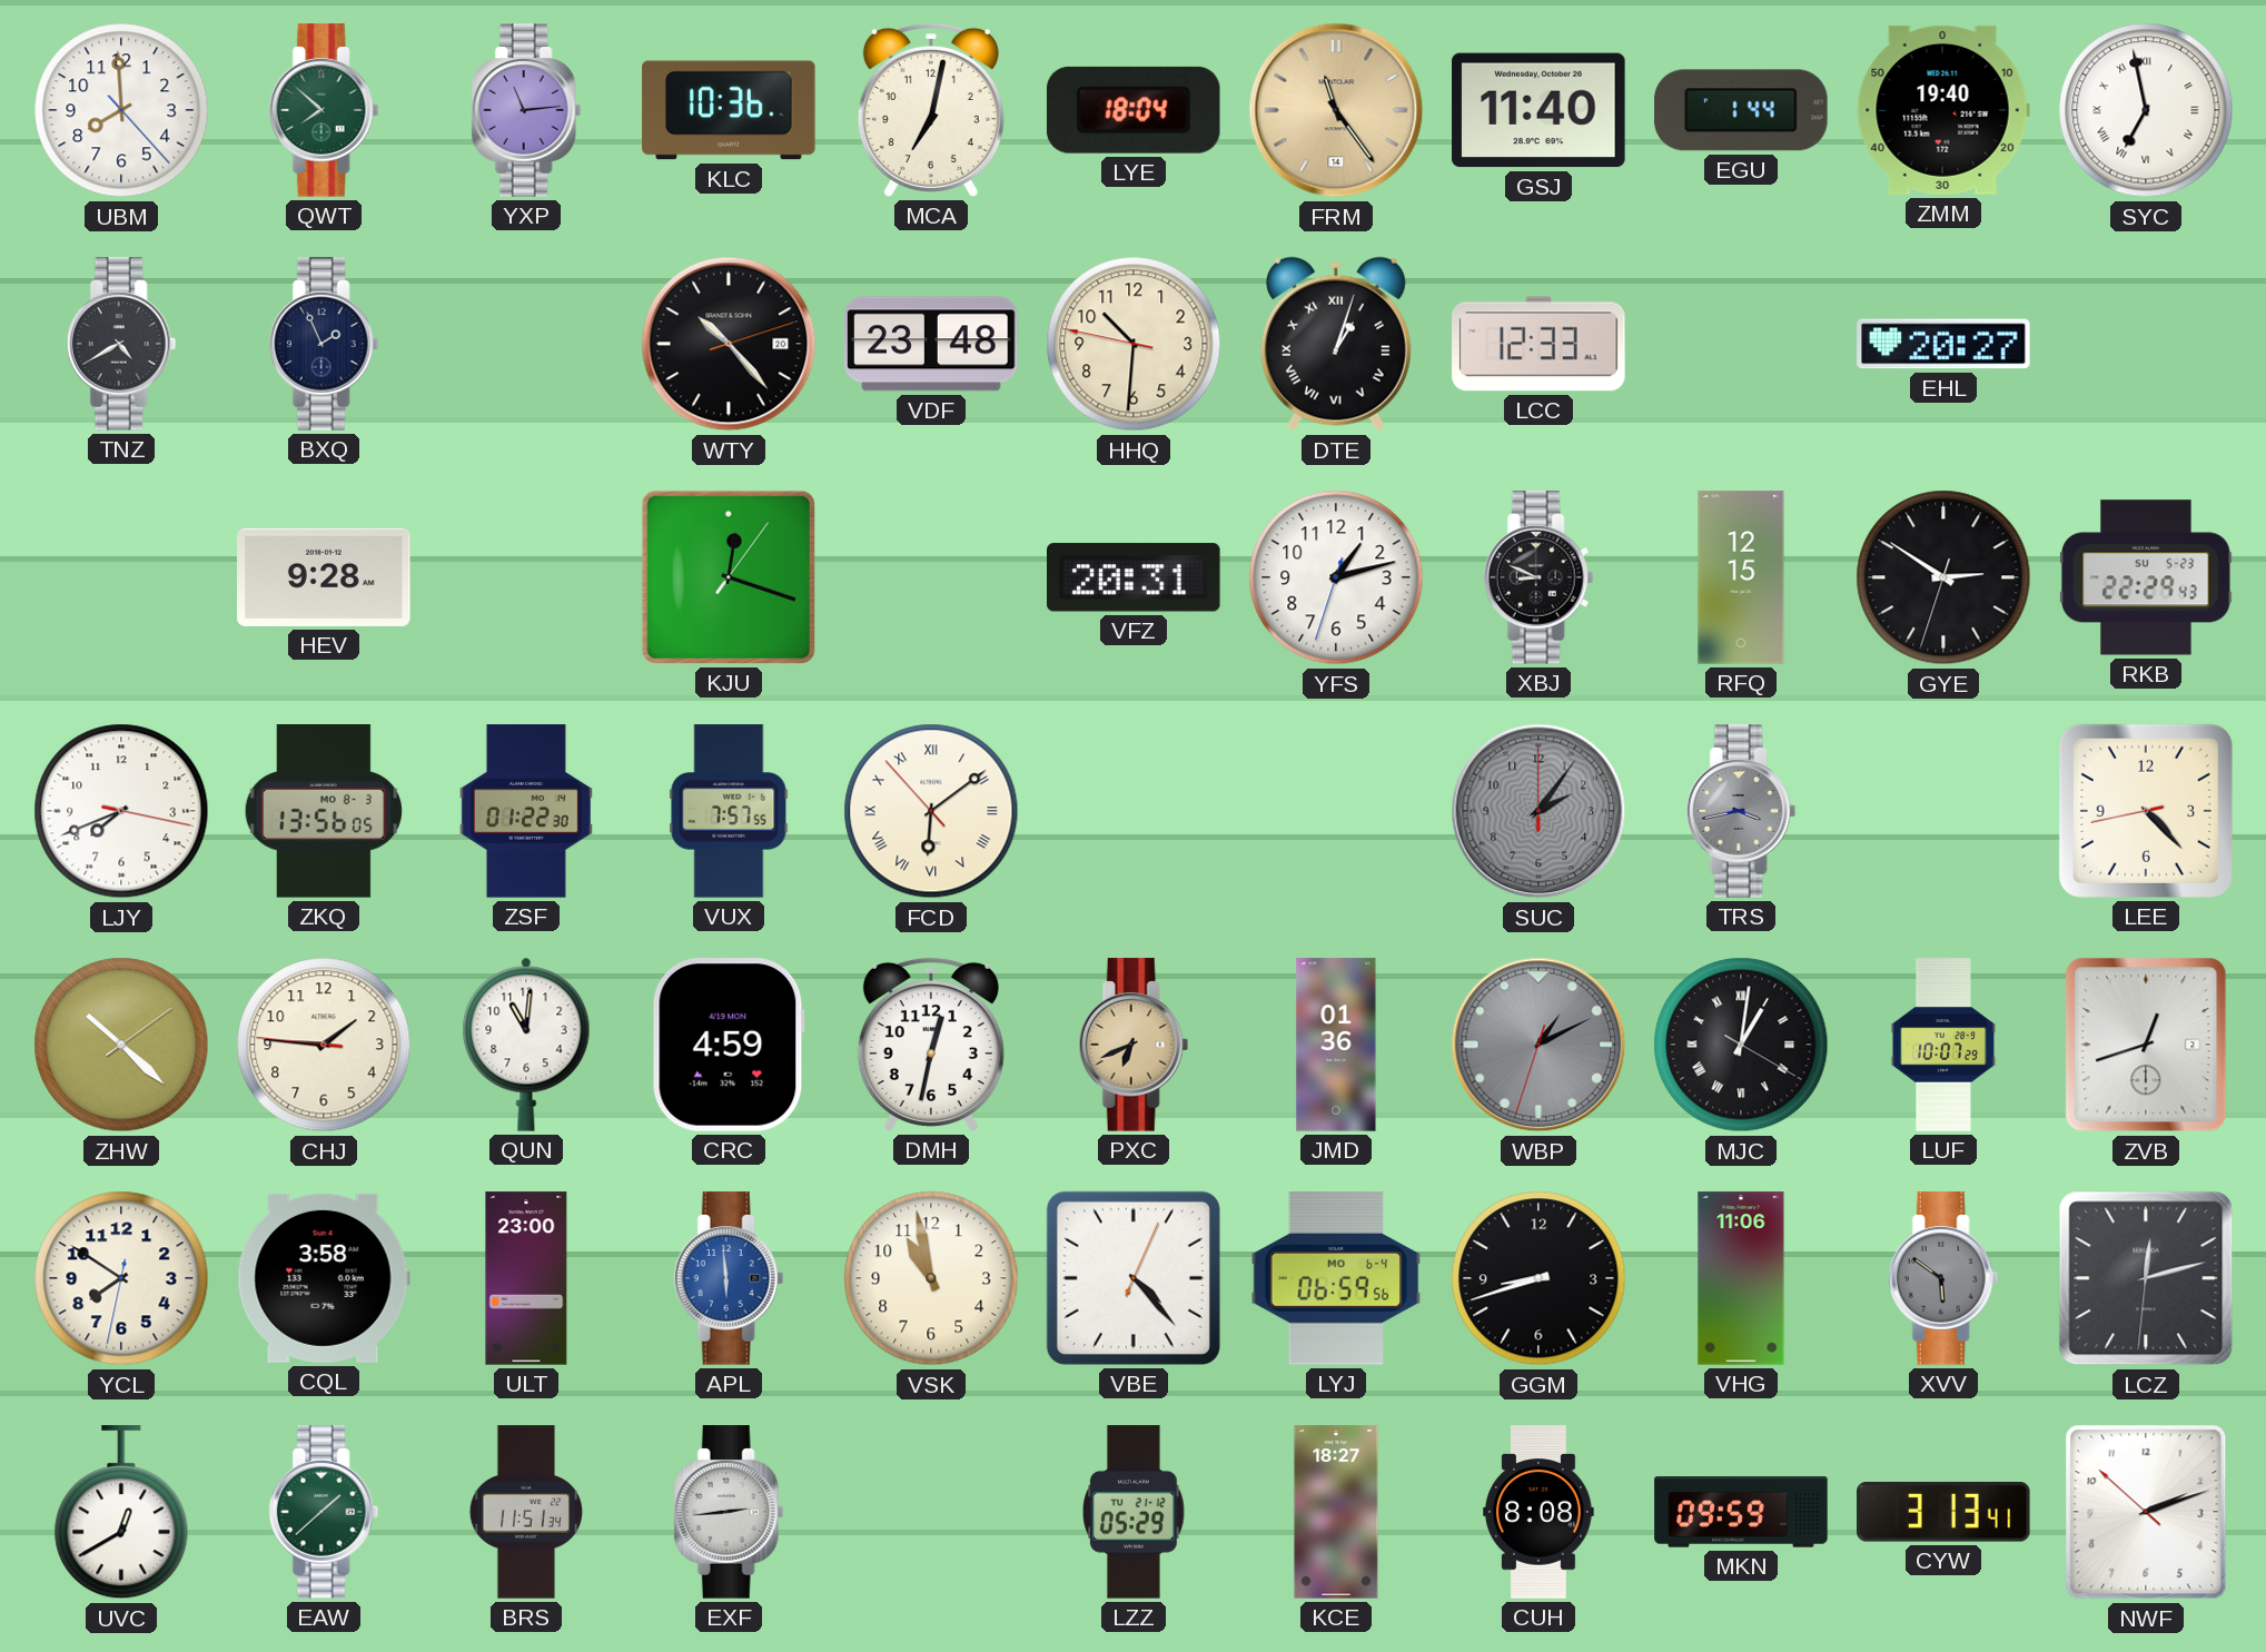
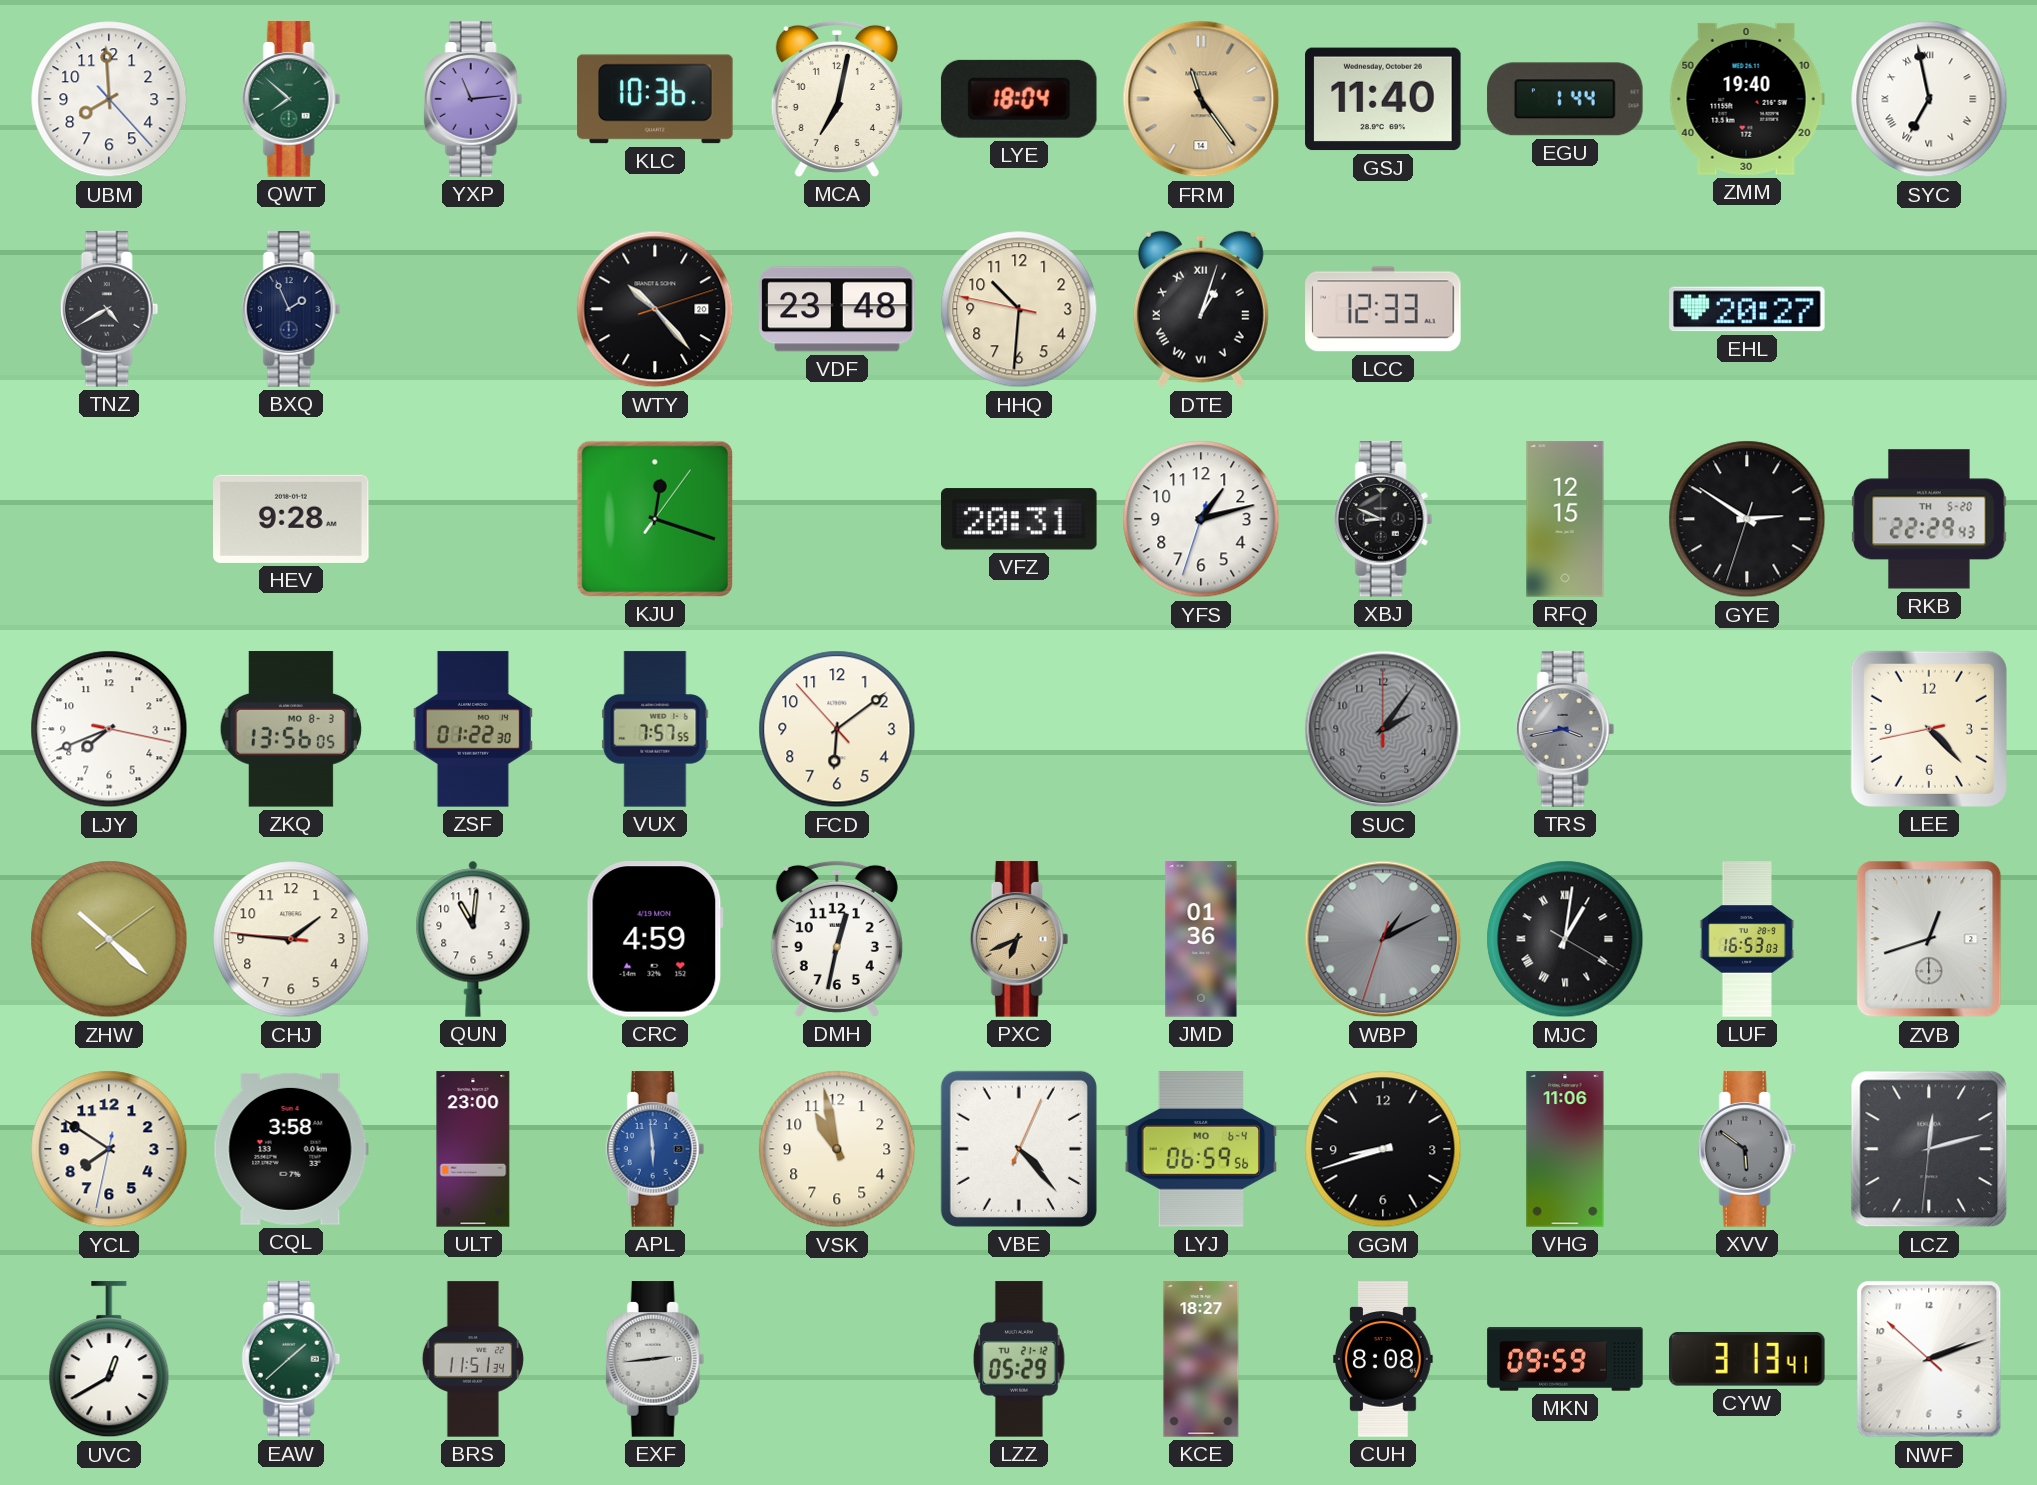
RKB date: SU 5-23 -> TH 5-20
FCD numerals: Roman -> Arabic
LUF: 10:07 -> 16:53
